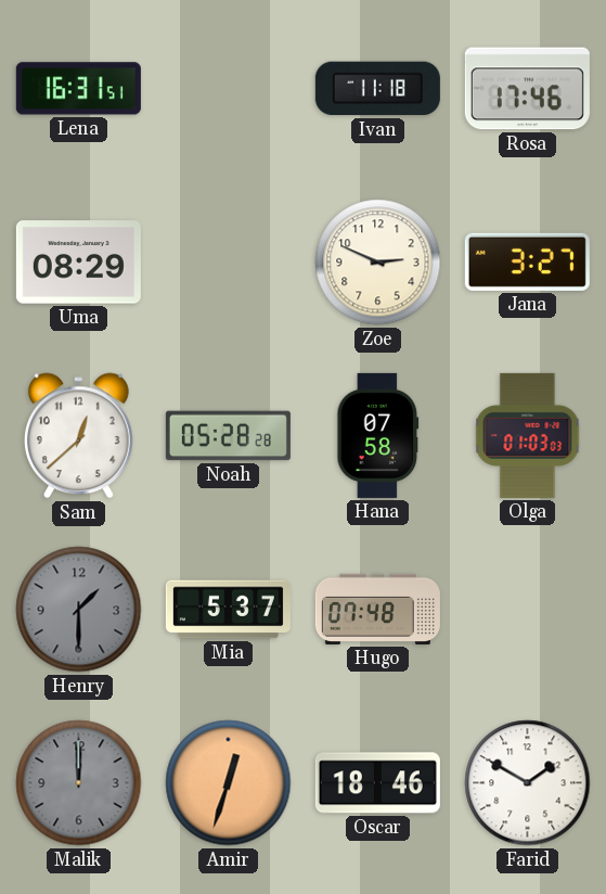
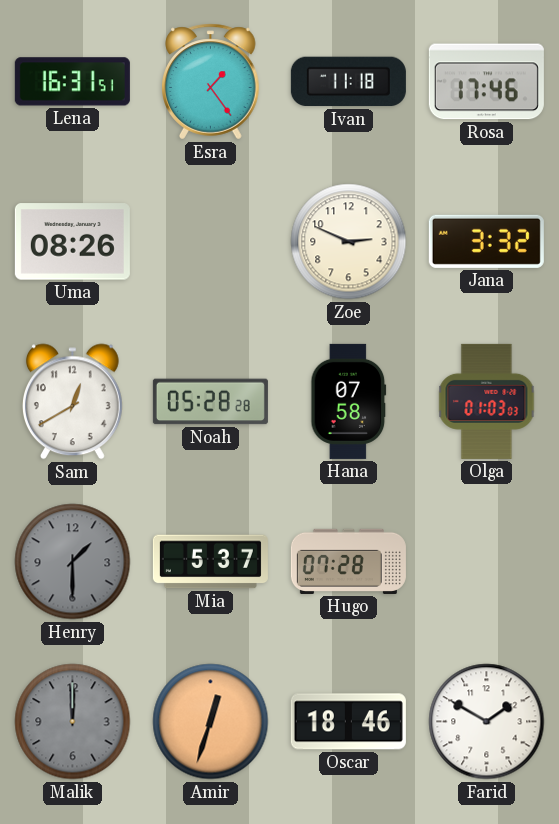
Esra: none -> 1:24
Uma: 08:29 -> 08:26
Jana: 3:27 -> 3:32
Sam: 12:38 -> 12:40
Hugo: 07:48 -> 07:28
